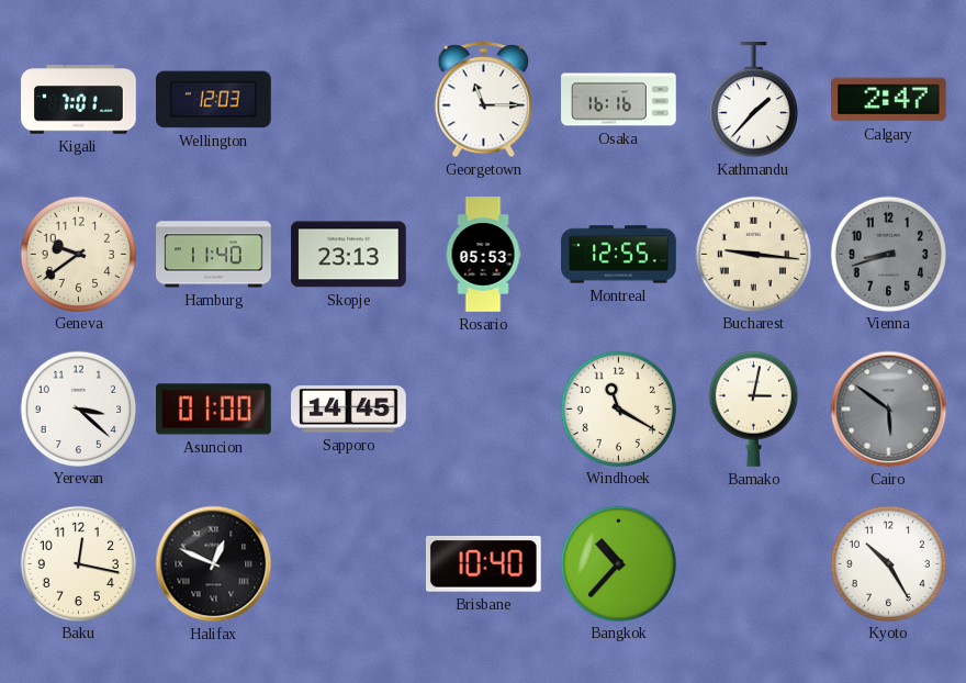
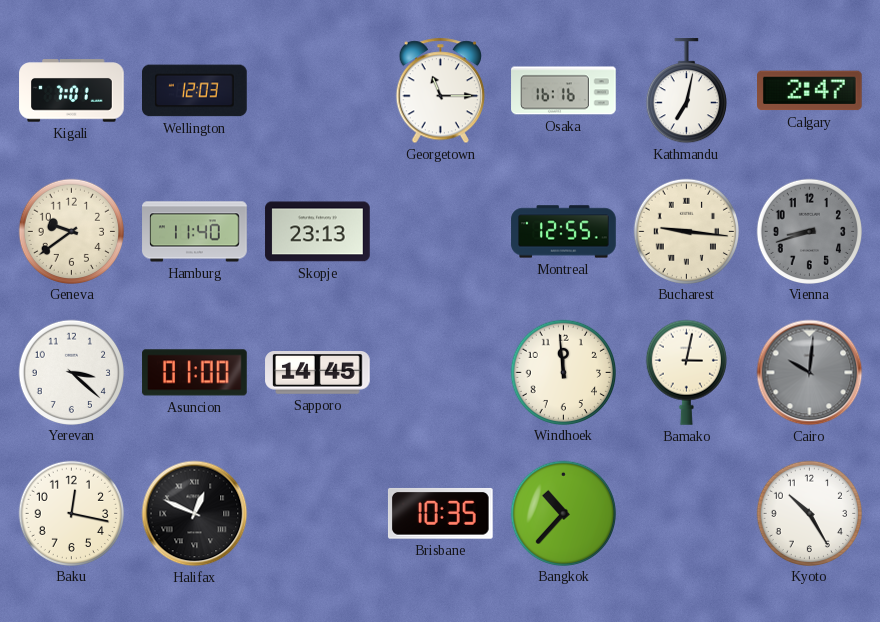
Kathmandu: 1:37 -> 7:02
Rosario: 05:53 -> none
Windhoek: 11:20 -> 11:59
Cairo: 5:51 -> 10:01
Brisbane: 10:40 -> 10:35
